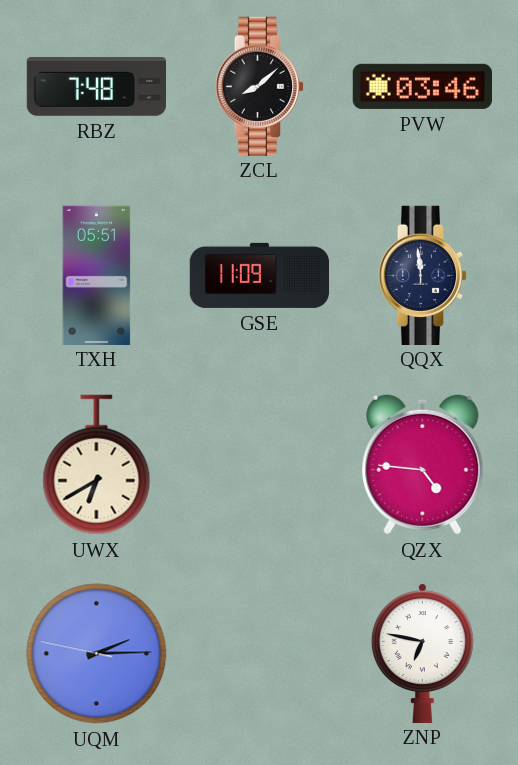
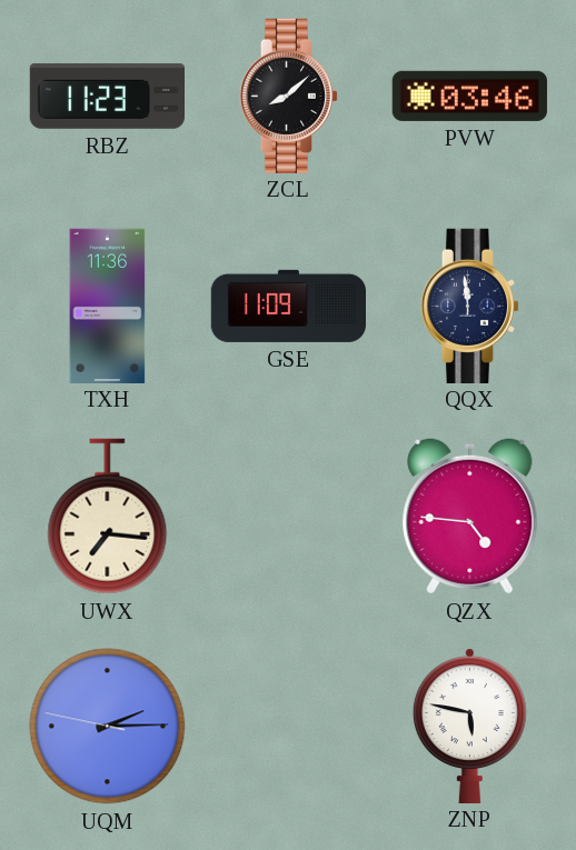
RBZ: 7:48 -> 11:23
TXH: 05:51 -> 11:36
UWX: 6:40 -> 7:16
ZNP: 6:47 -> 5:47
